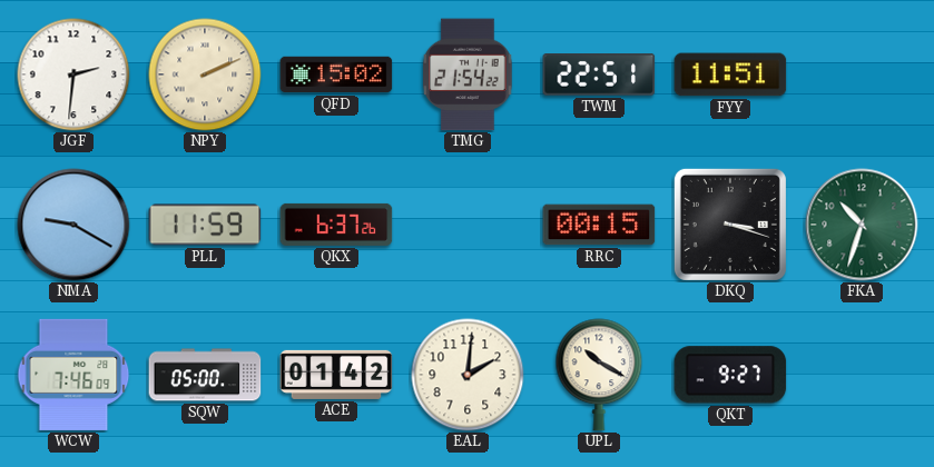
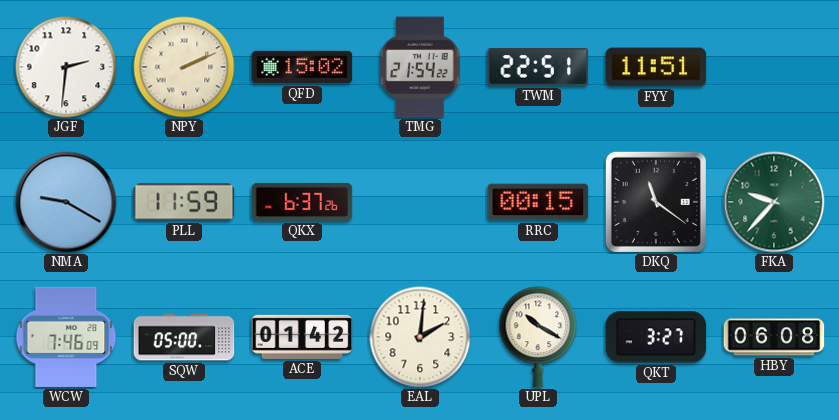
DKQ: 3:18 -> 11:21
FKA: 10:33 -> 9:37
QKT: 9:27 -> 3:27
HBY: none -> 06:08
